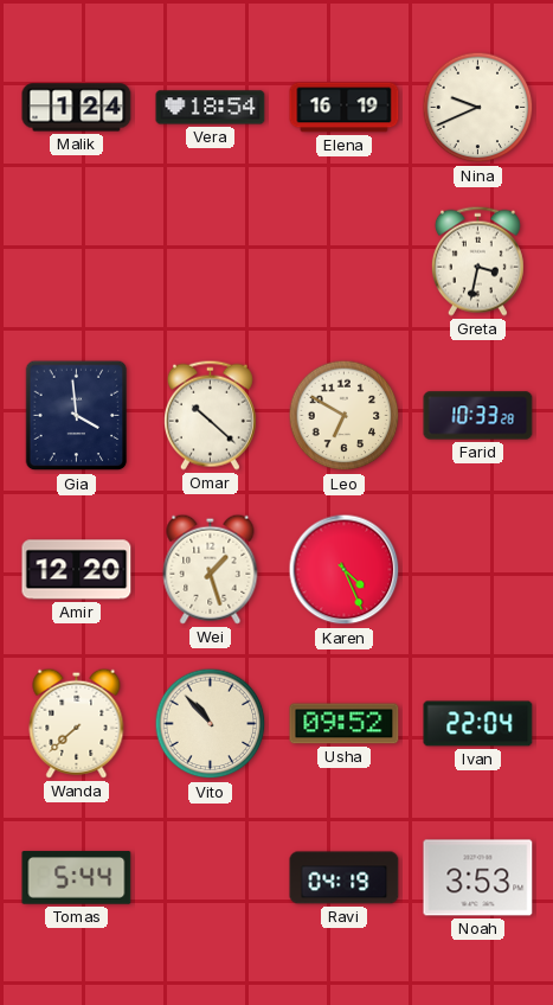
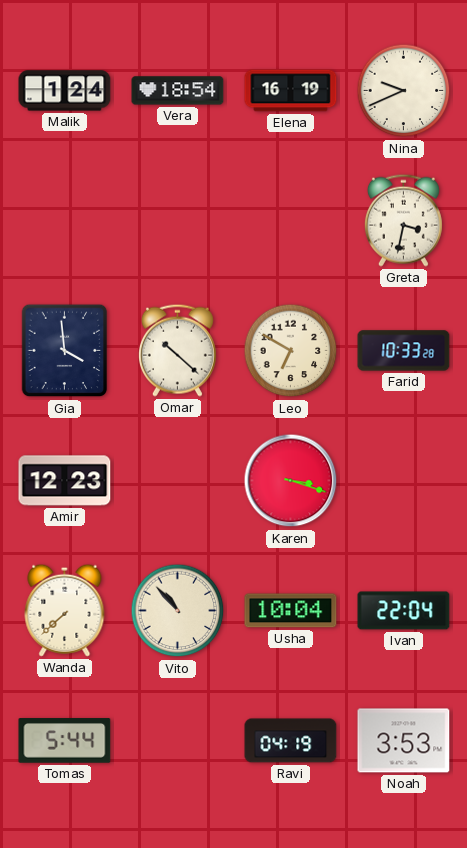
Amir: 12:20 -> 12:23
Wei: 1:27 -> none
Karen: 4:26 -> 3:18
Usha: 09:52 -> 10:04
